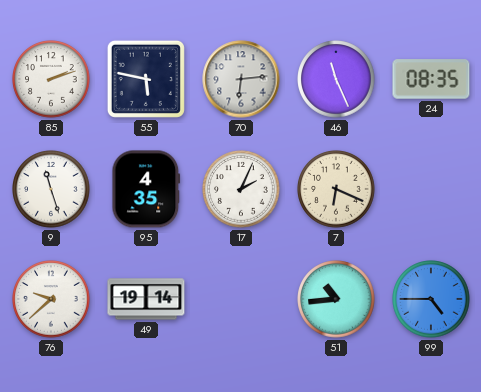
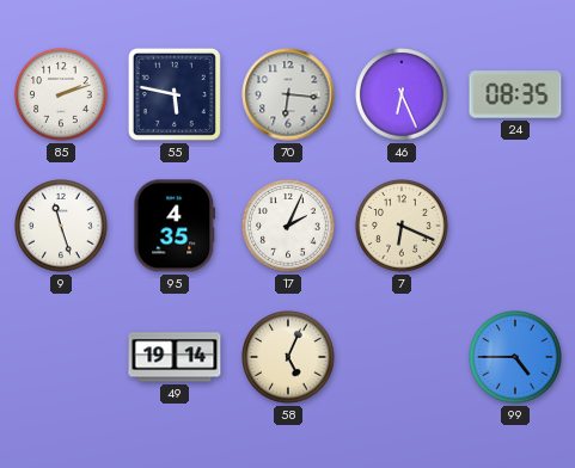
70: 6:14 -> 6:16
46: 11:26 -> 6:26
76: 9:38 -> none
58: none -> 5:04
51: 10:44 -> none
